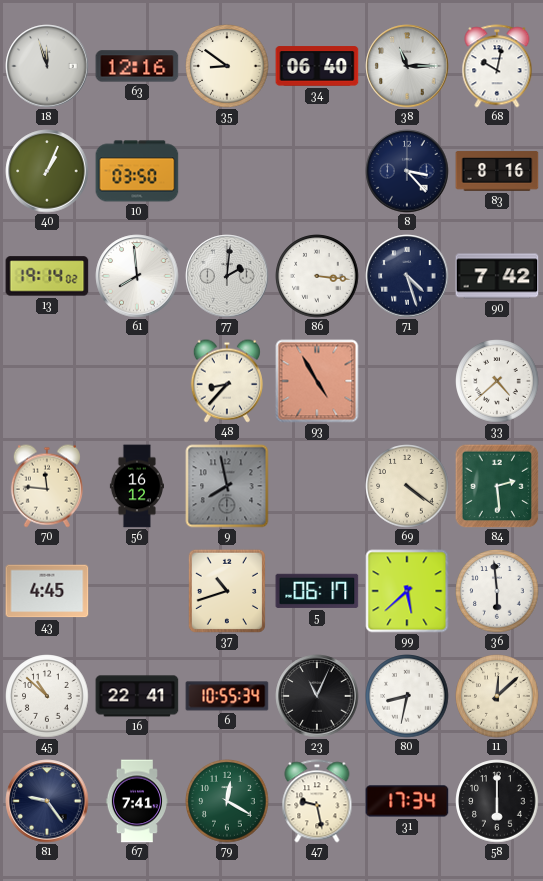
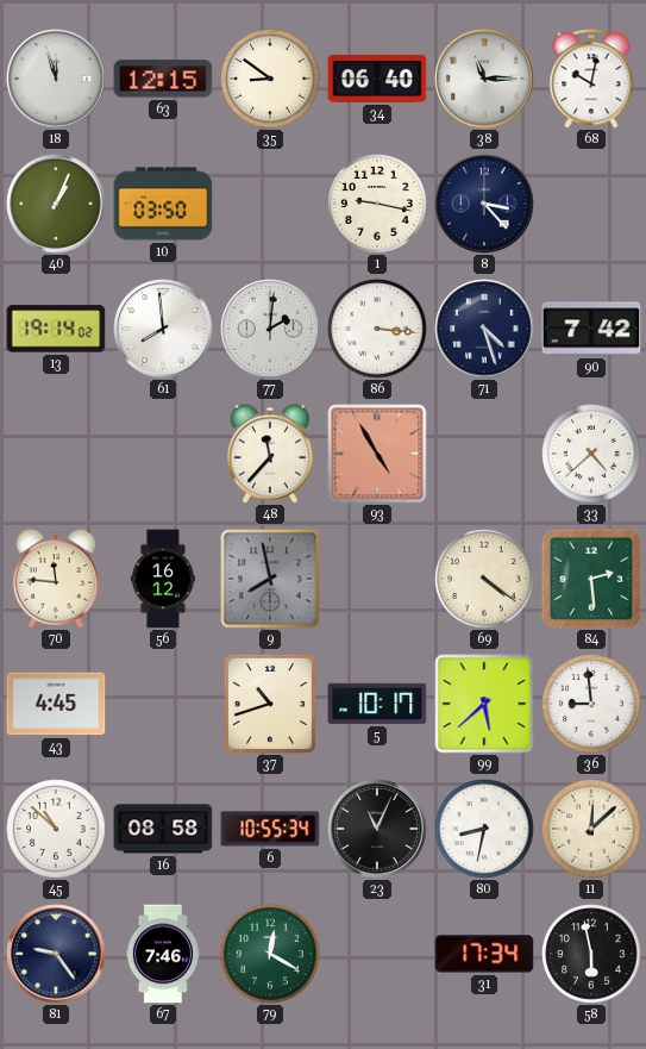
63: 12:16 -> 12:15
1: none -> 9:17
83: 8:16 -> none
48: 8:37 -> 11:37
5: 06:17 -> 10:17
36: 5:59 -> 8:59
16: 22:41 -> 08:58
67: 7:41 -> 7:46
47: 9:28 -> none
58: 6:00 -> 5:58
